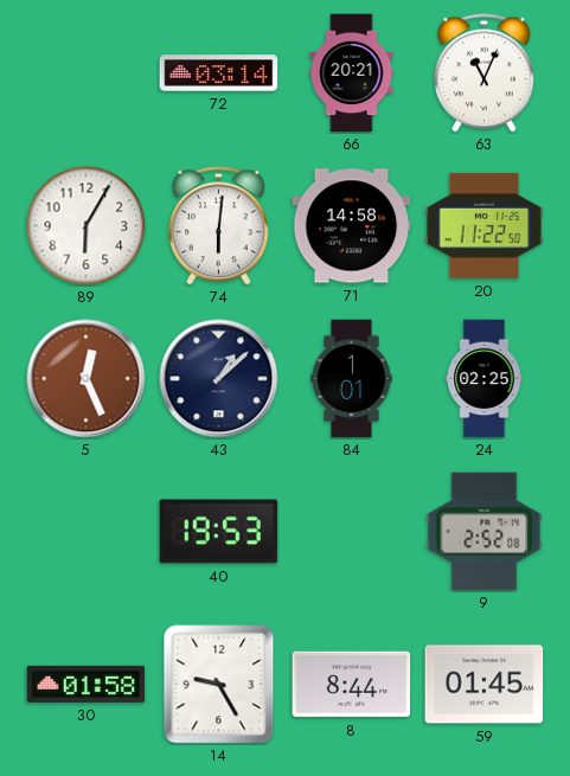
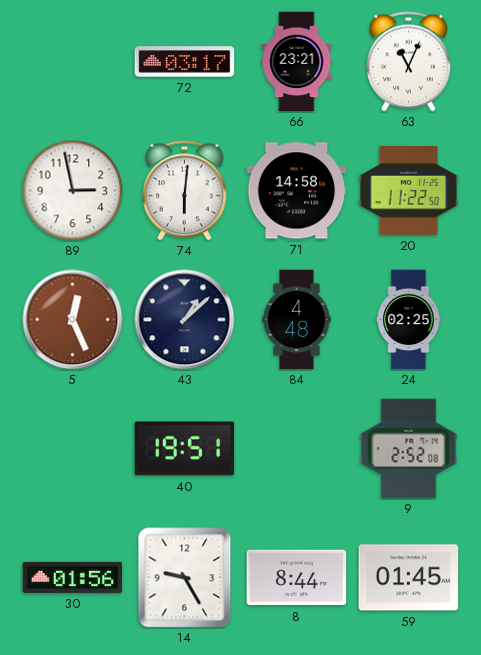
72: 03:14 -> 03:17
66: 20:21 -> 23:21
89: 6:05 -> 2:58
84: 1:01 -> 4:48
40: 19:53 -> 19:51
30: 01:58 -> 01:56
